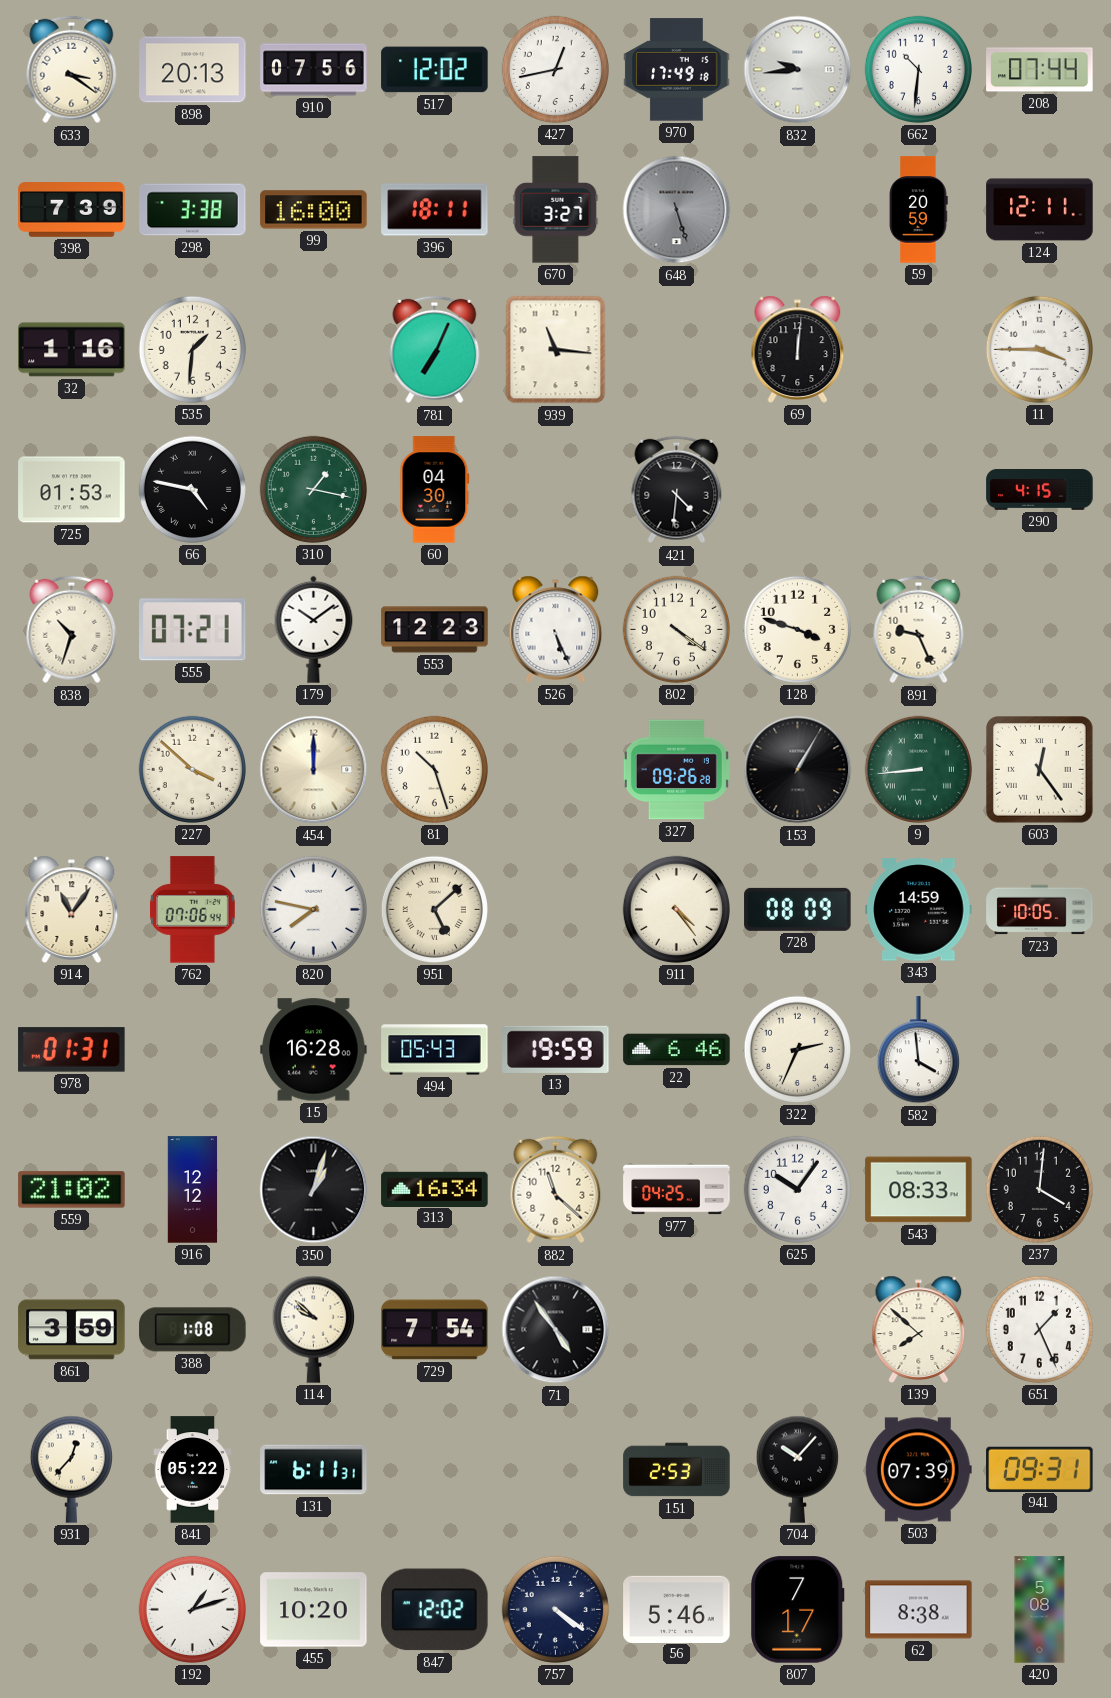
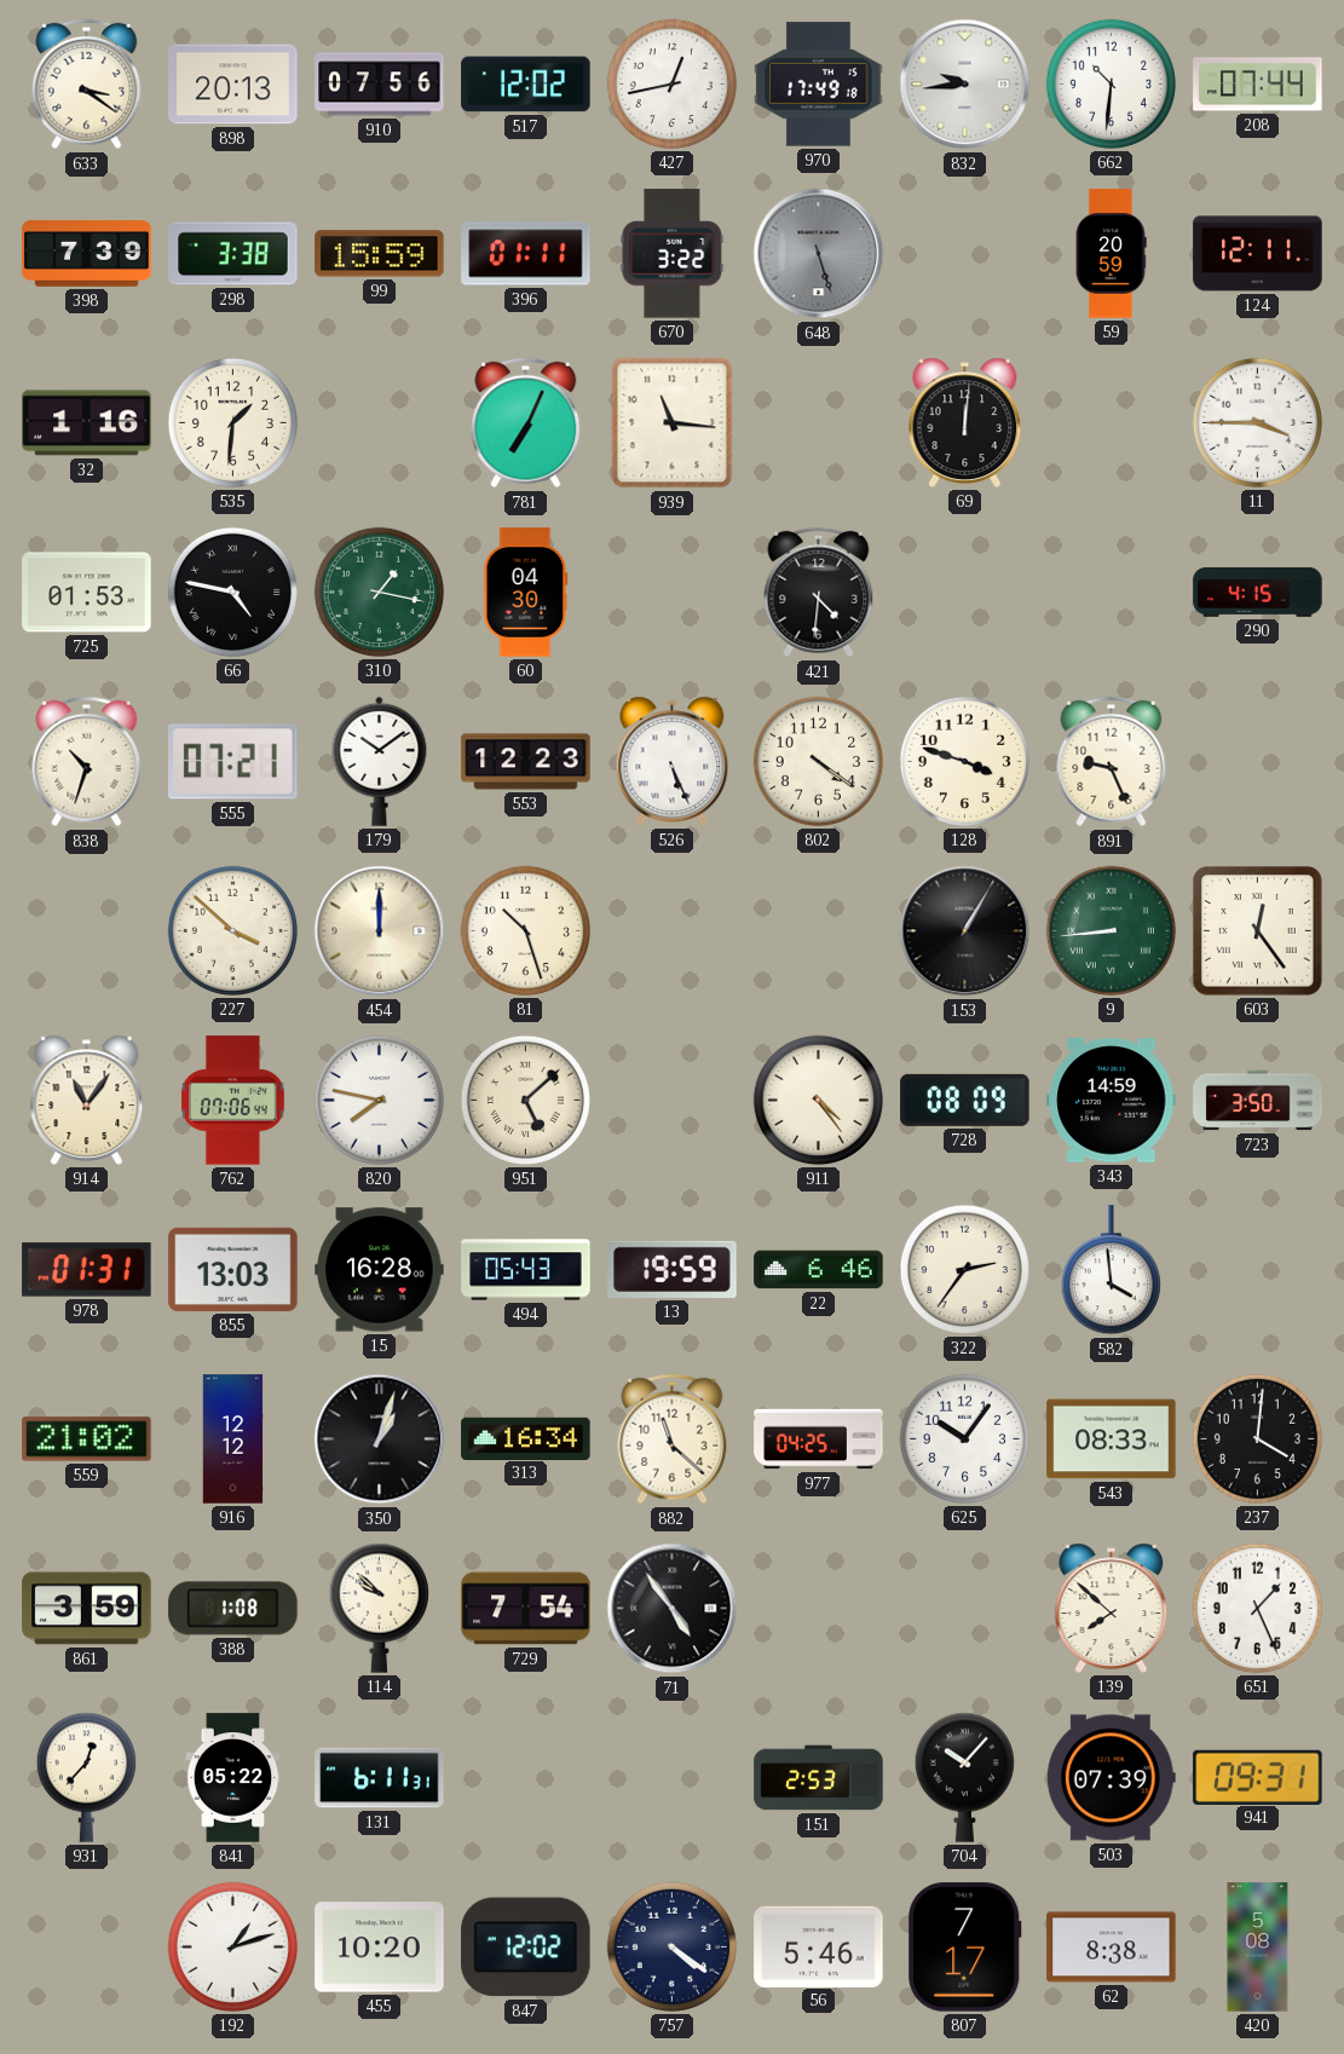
99: 16:00 -> 15:59
396: 18:11 -> 01:11
670: 3:27 -> 3:22
327: 09:26 -> none
723: 10:05 -> 3:50
855: none -> 13:03
322: 2:34 -> 2:36
